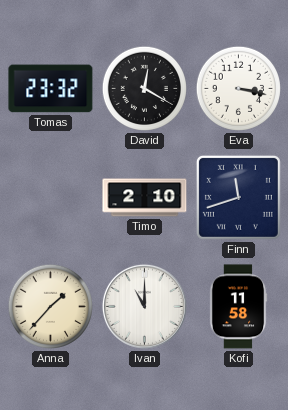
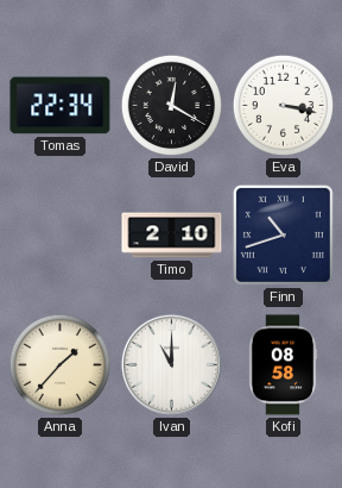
Tomas: 23:32 -> 22:34
Finn: 11:42 -> 10:42
Kofi: 11:58 -> 08:58
